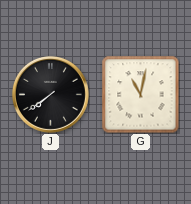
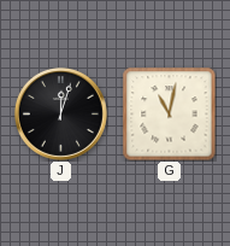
J: 7:39 -> 12:03
